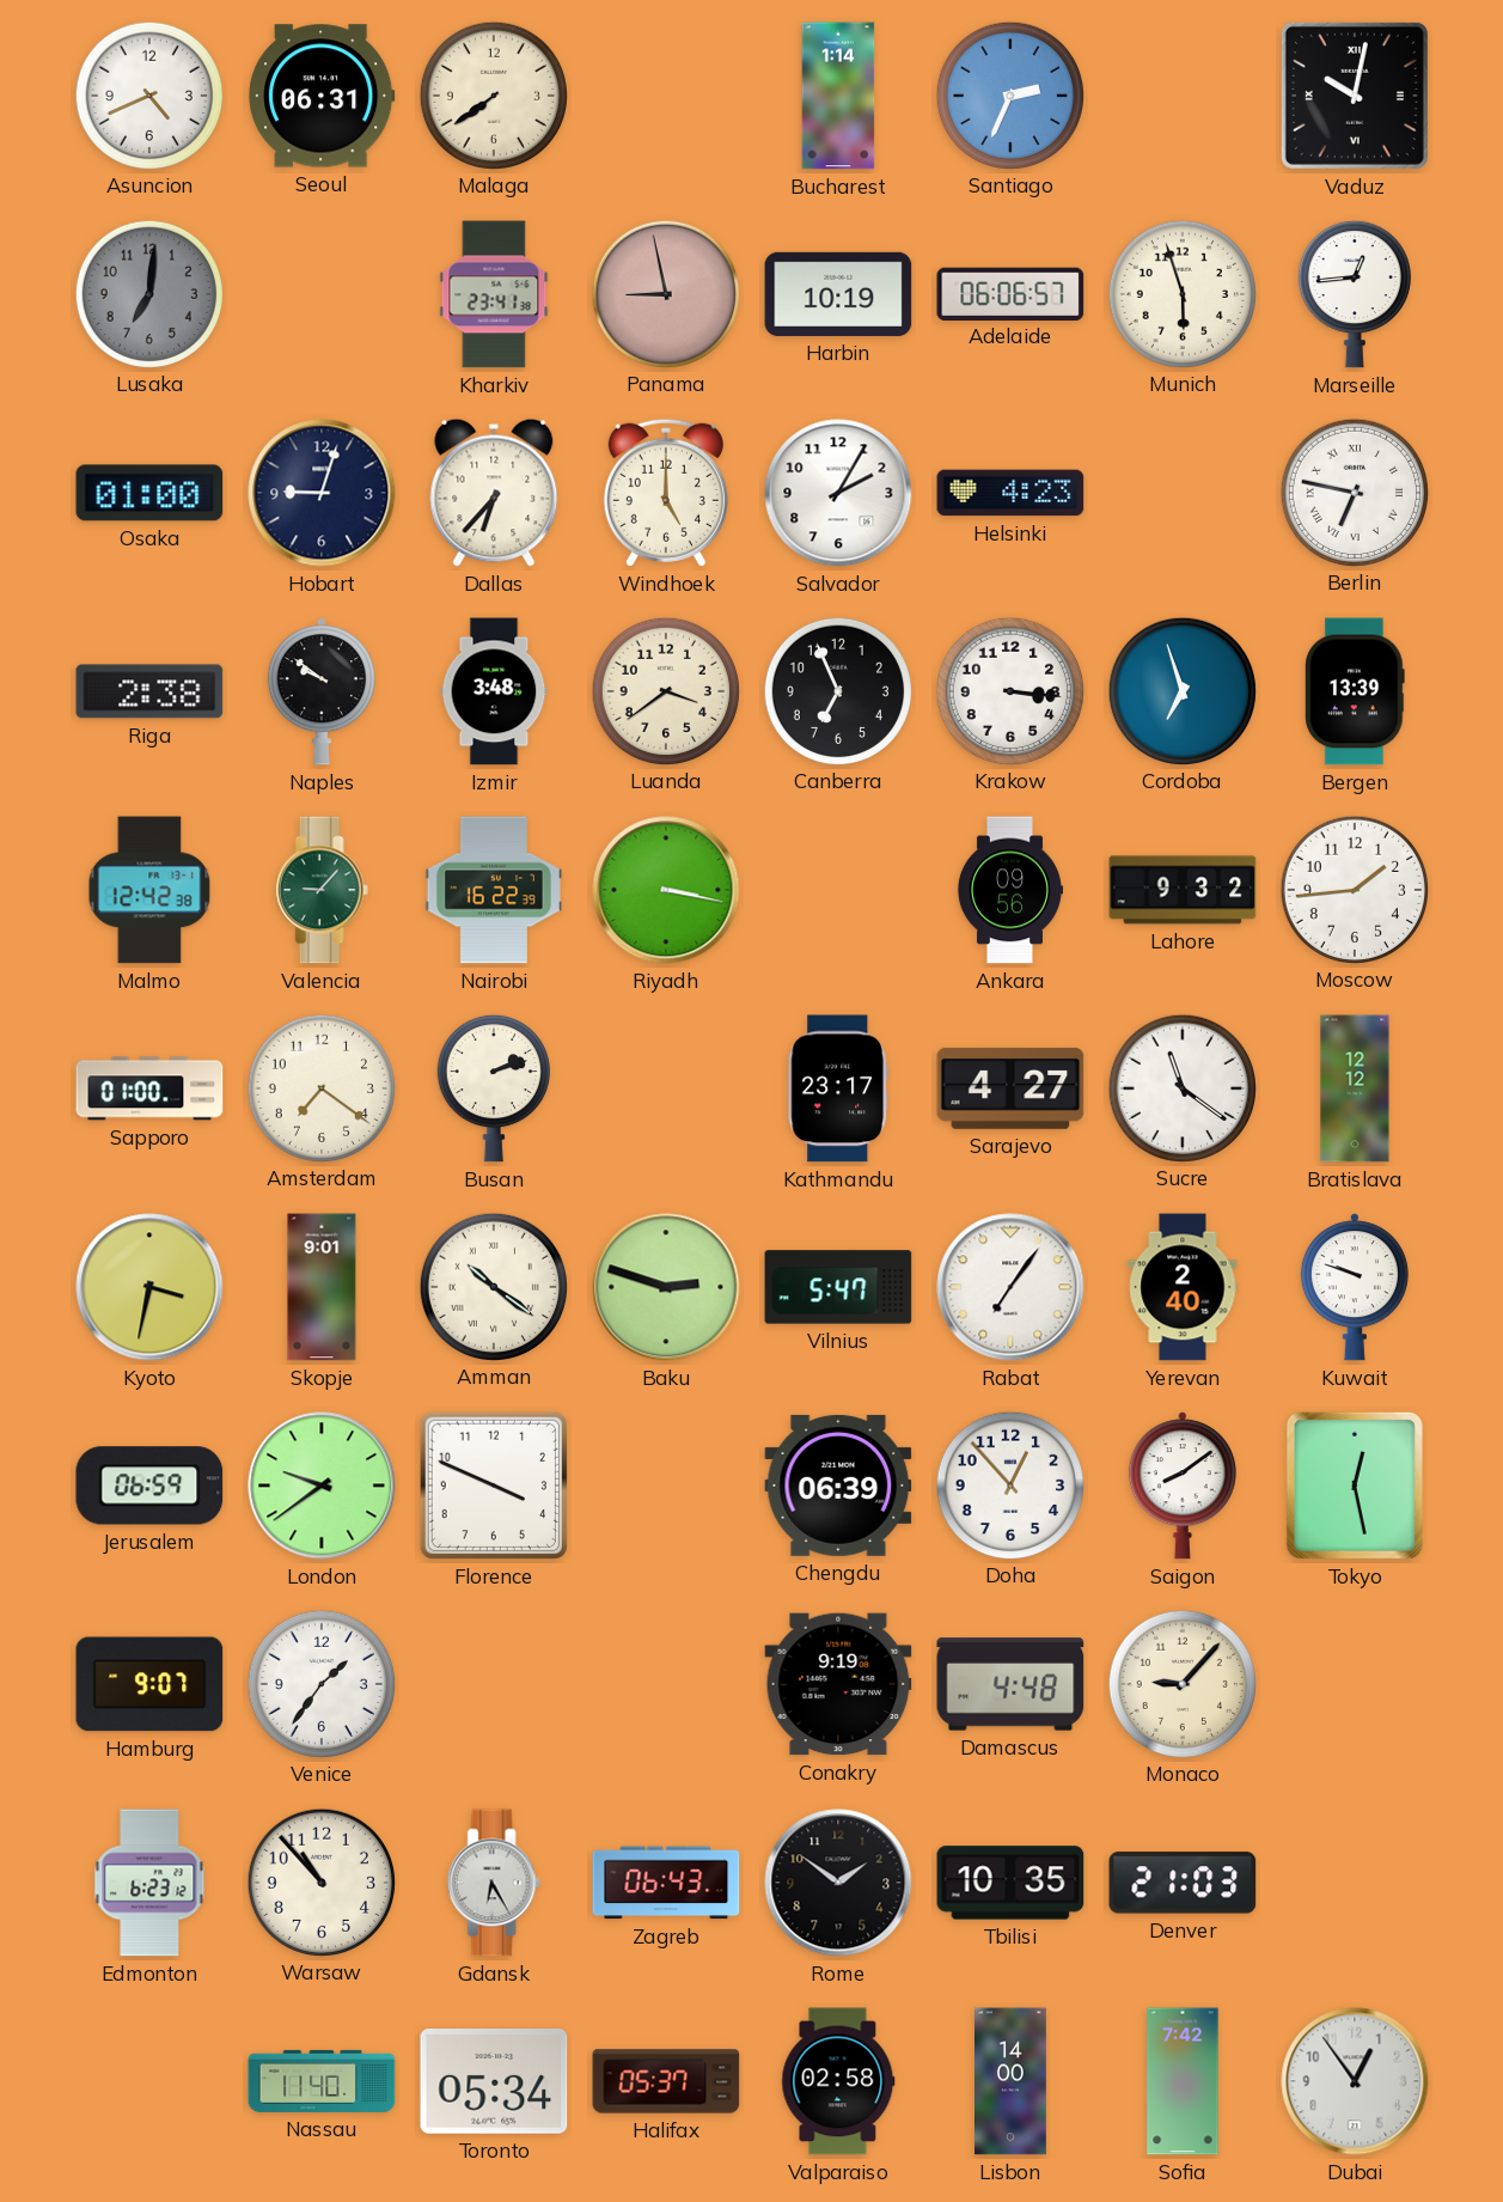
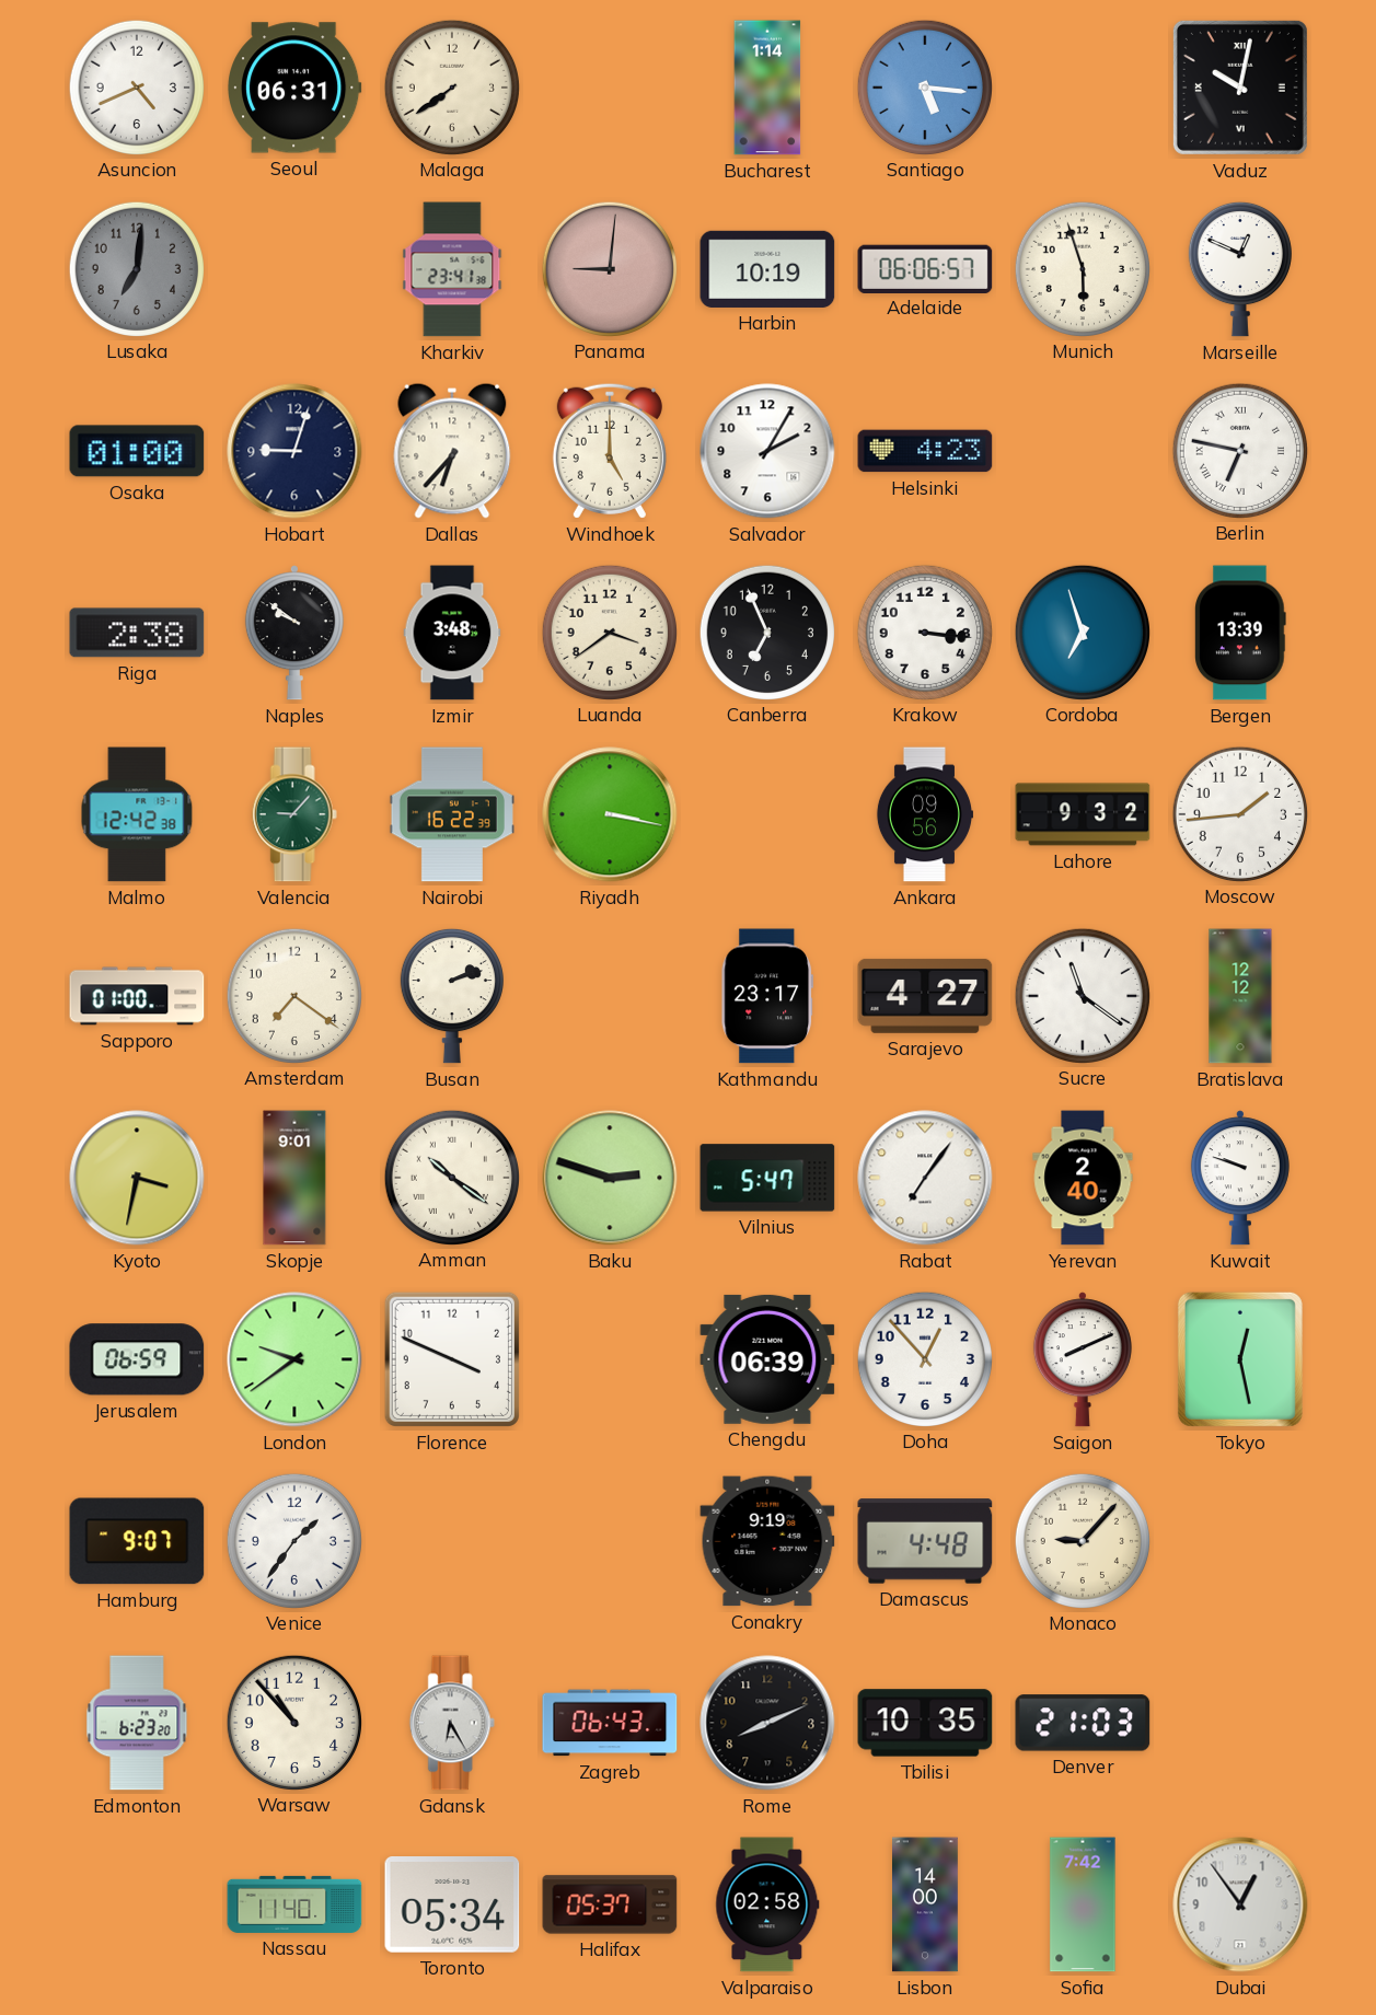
Santiago: 2:34 -> 5:16
Panama: 8:58 -> 9:01
Marseille: 12:44 -> 12:49
Saigon: 8:09 -> 8:11
Edmonton: 6:23:12 -> 6:23:20
Rome: 1:51 -> 8:11
